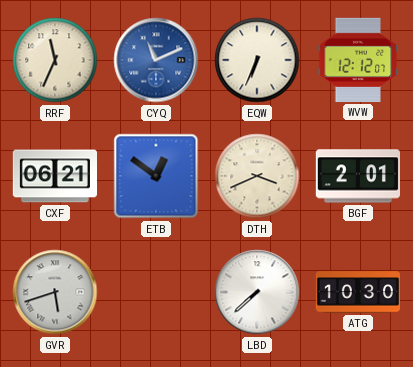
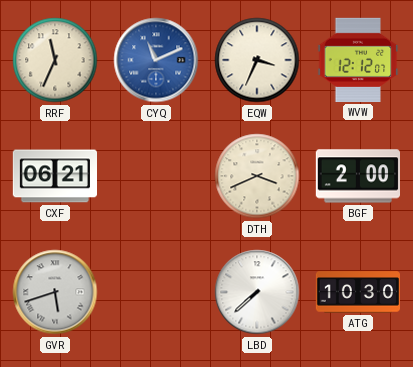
EQW: 6:34 -> 3:34
ETB: 12:51 -> none
BGF: 2:01 -> 2:00
